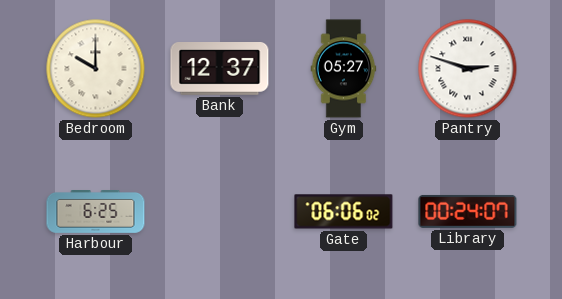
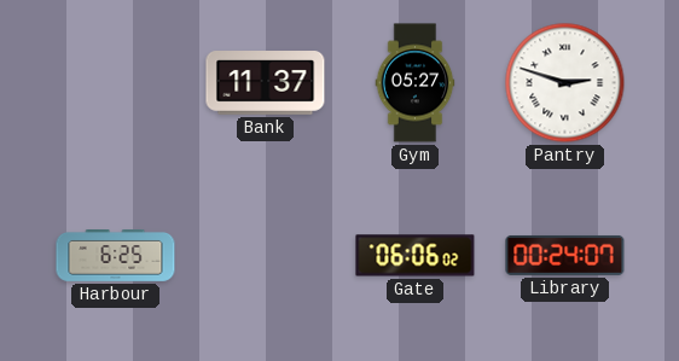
Bedroom: 10:00 -> none
Bank: 12:37 -> 11:37
